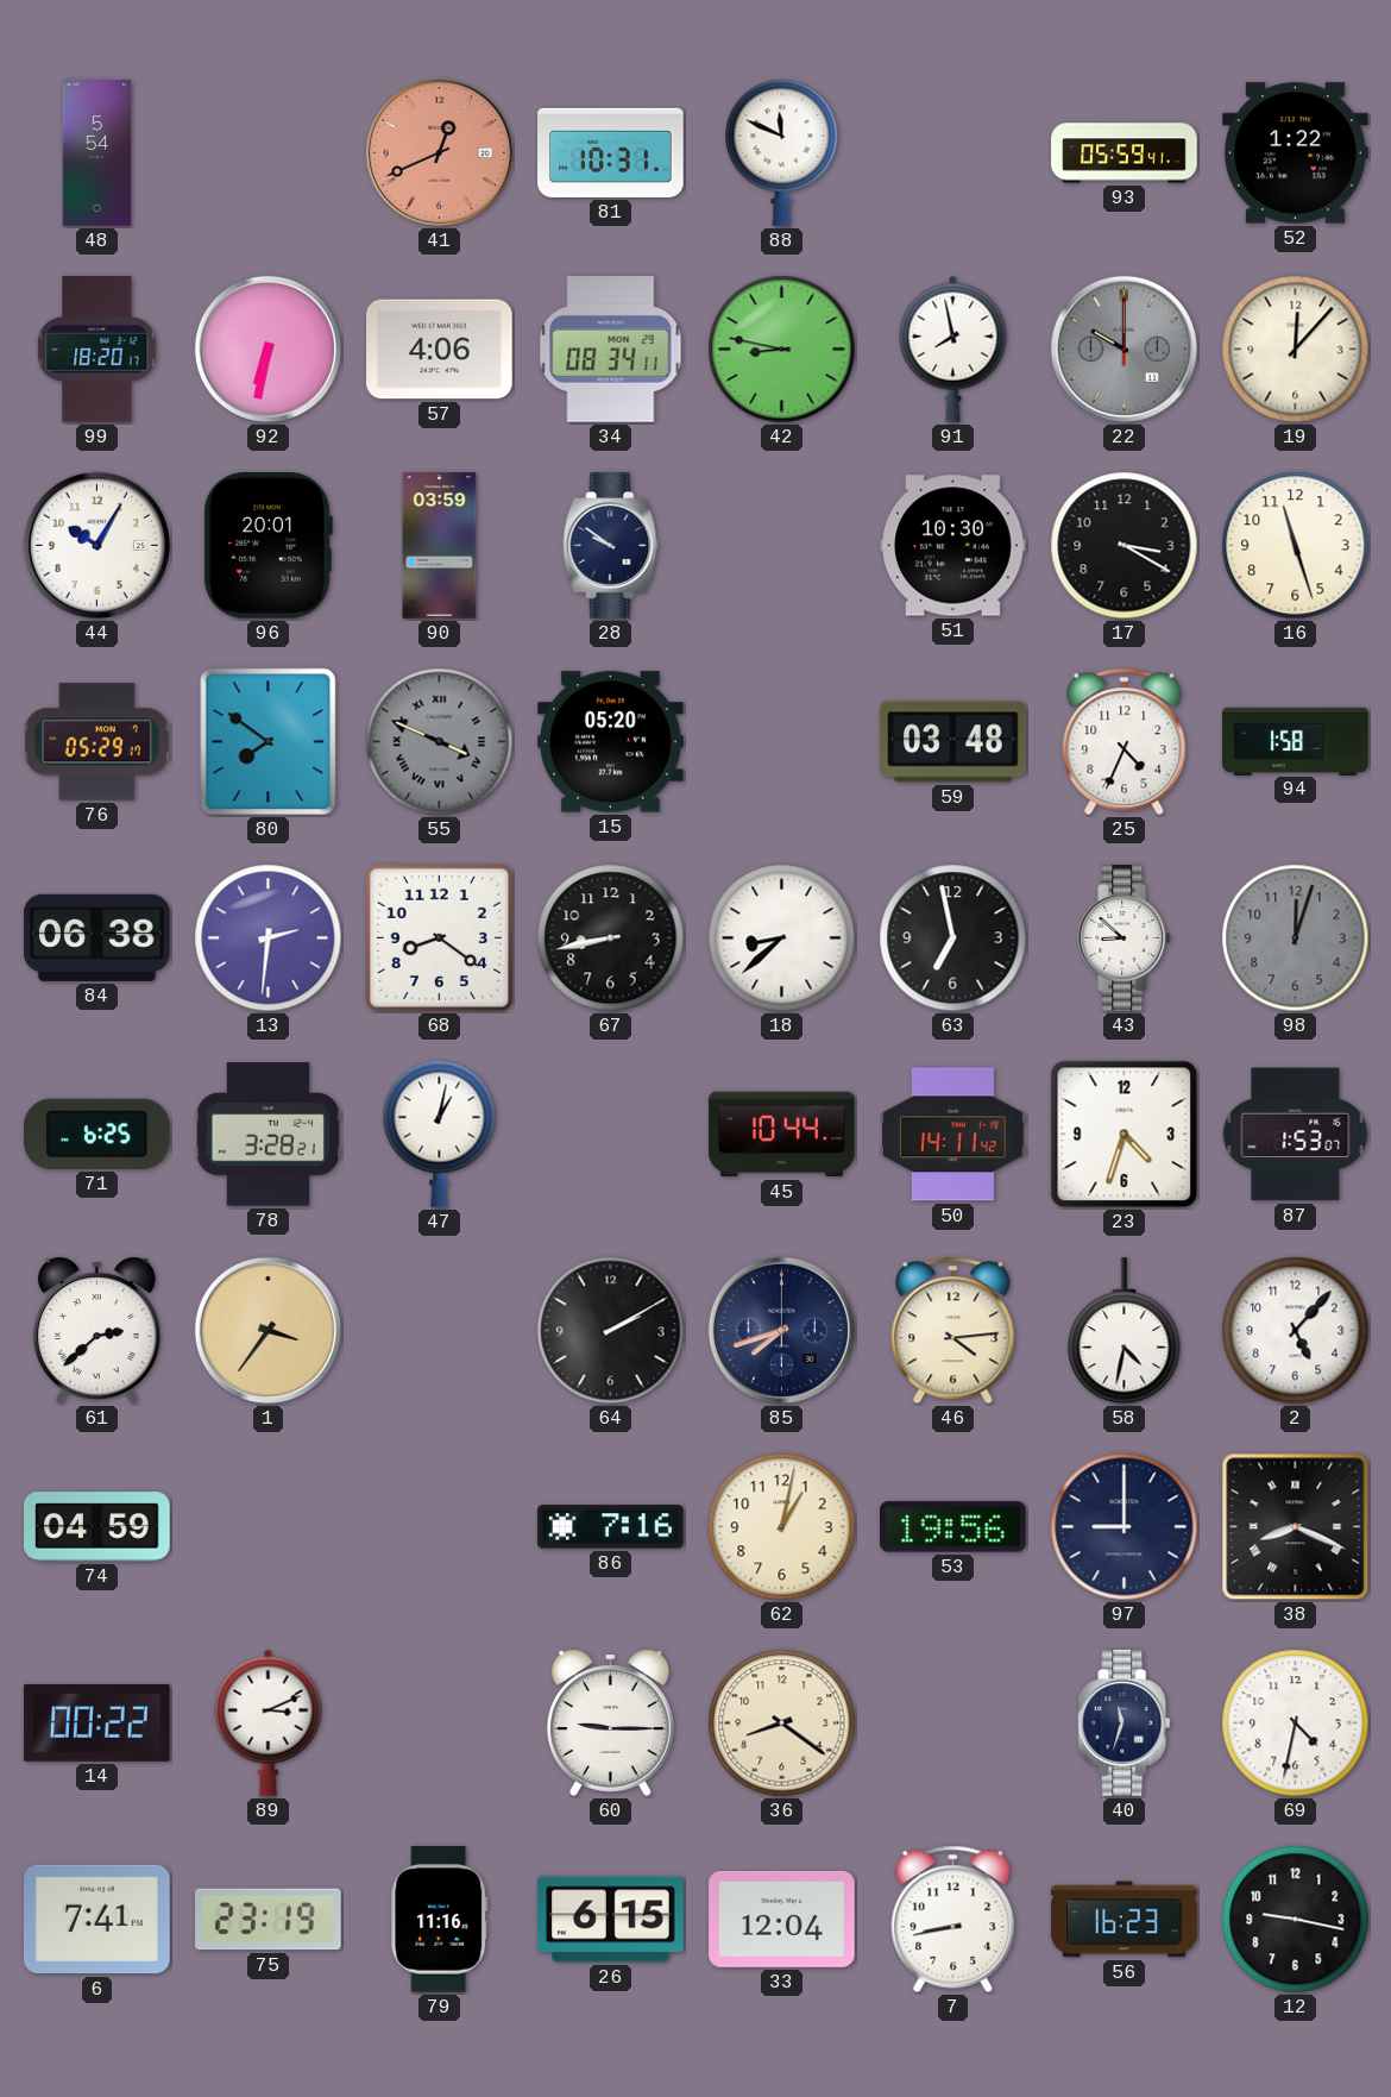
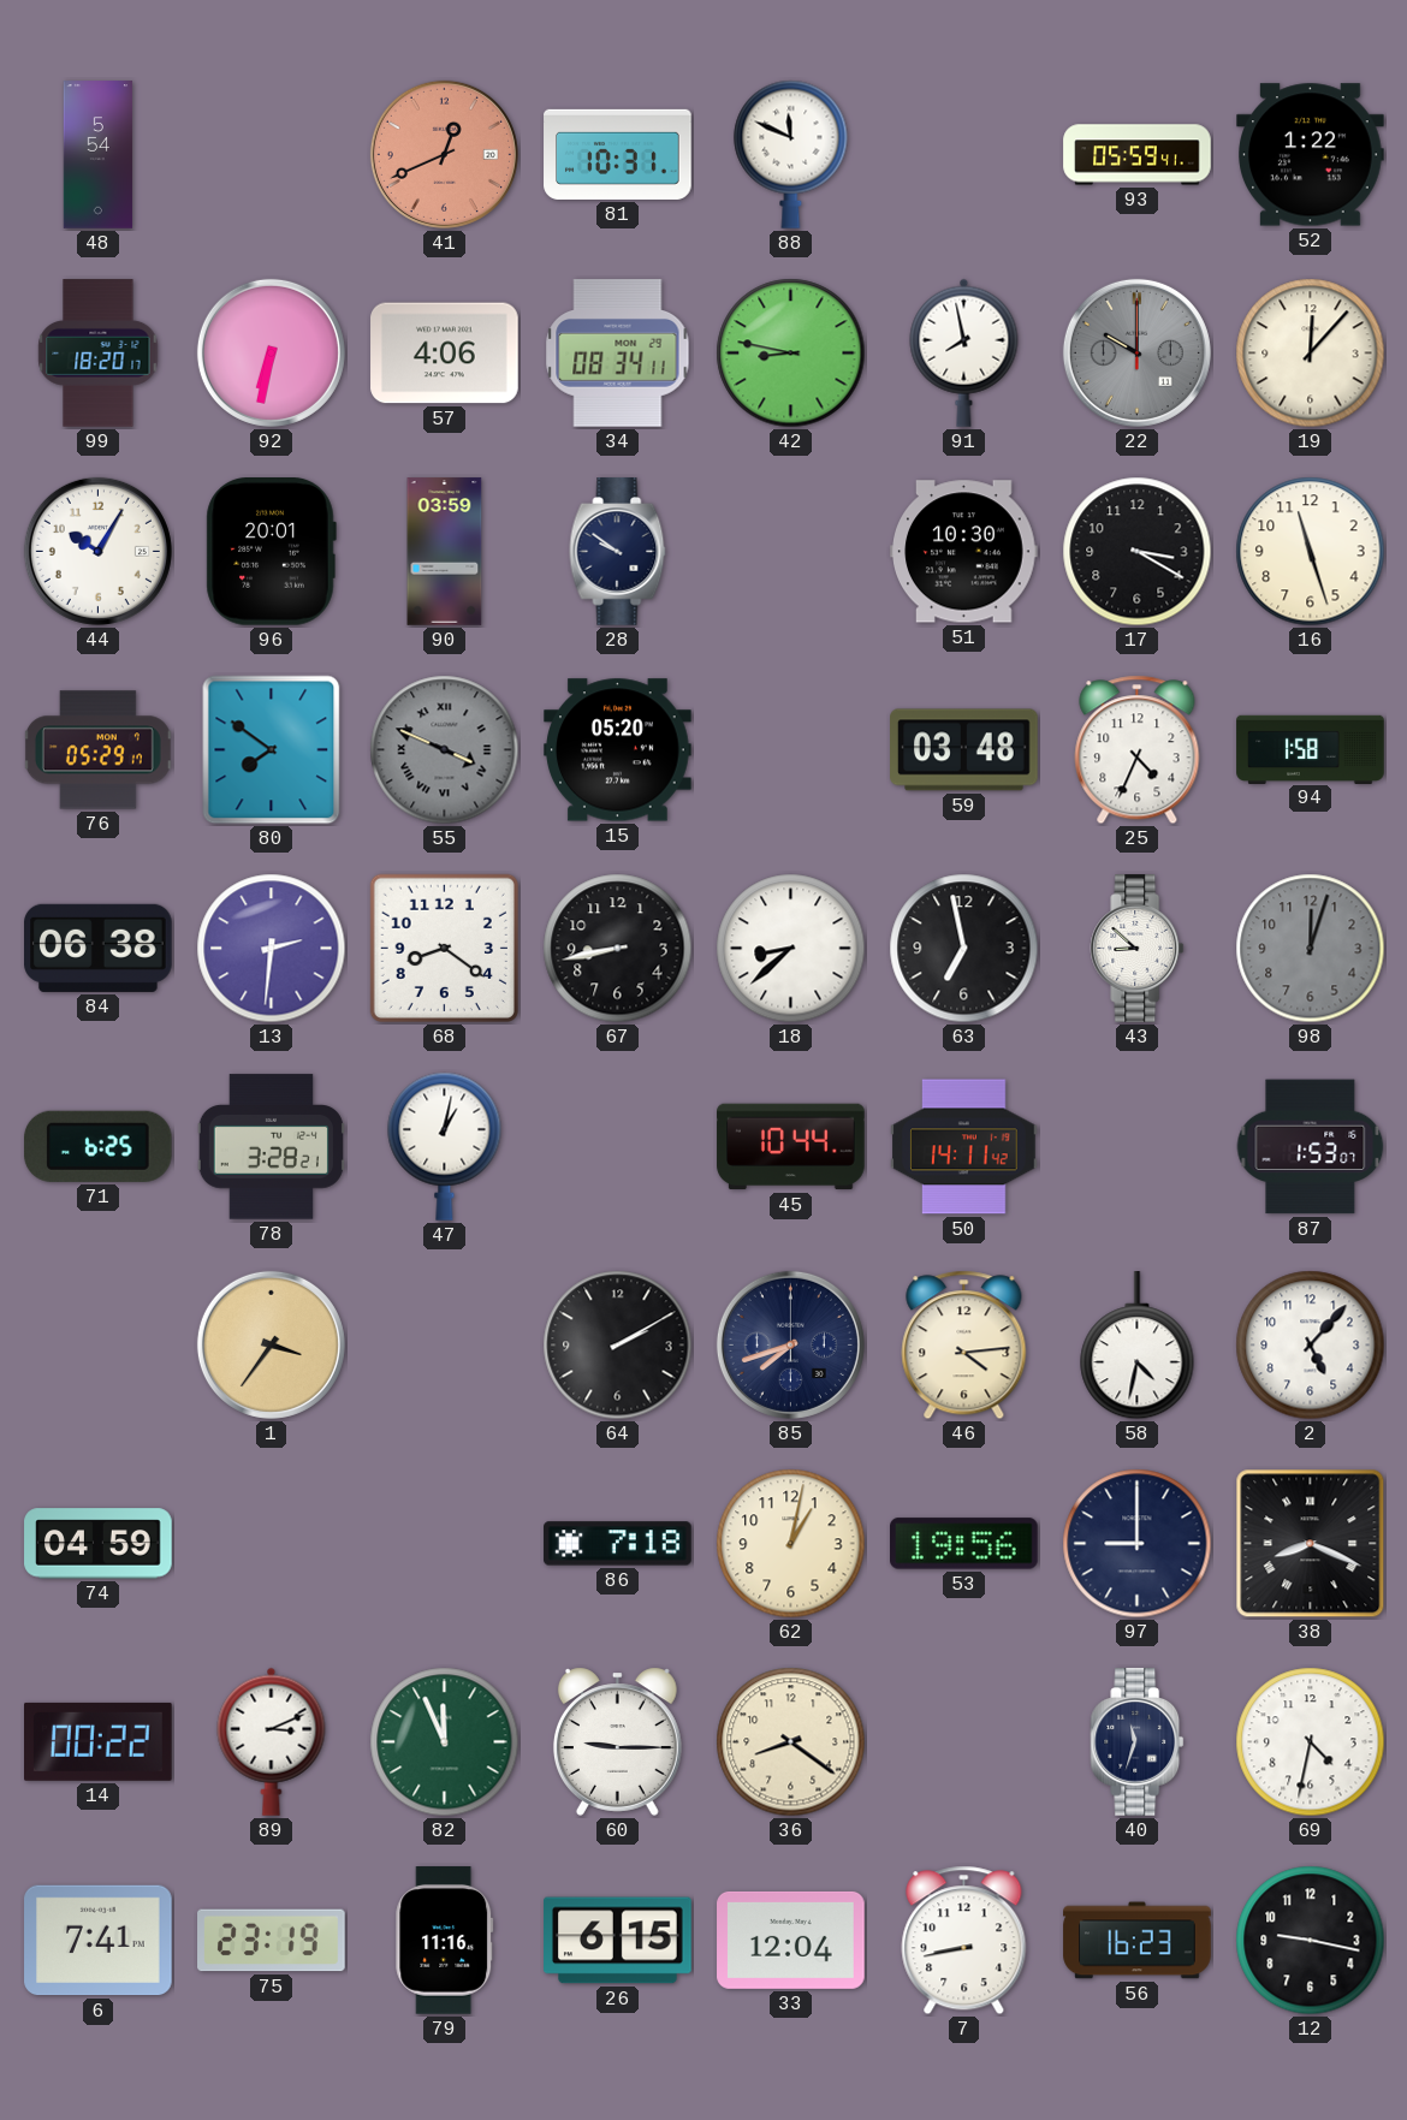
23: 4:33 -> none
61: 2:38 -> none
86: 7:16 -> 7:18
82: none -> 11:56
